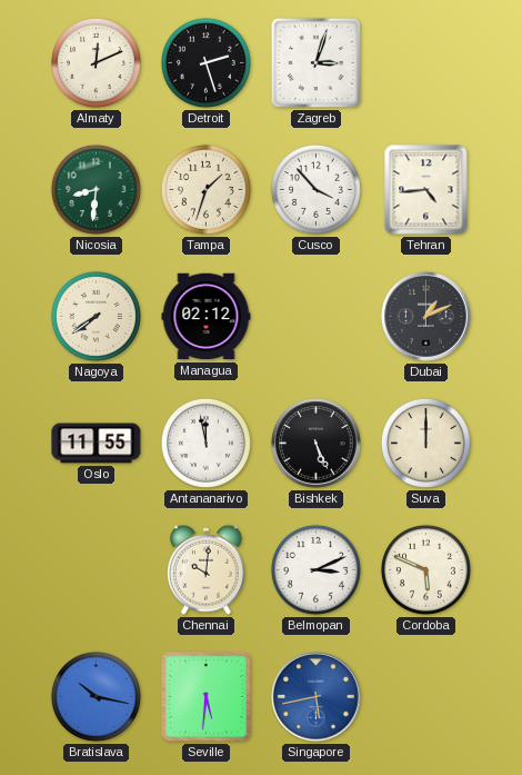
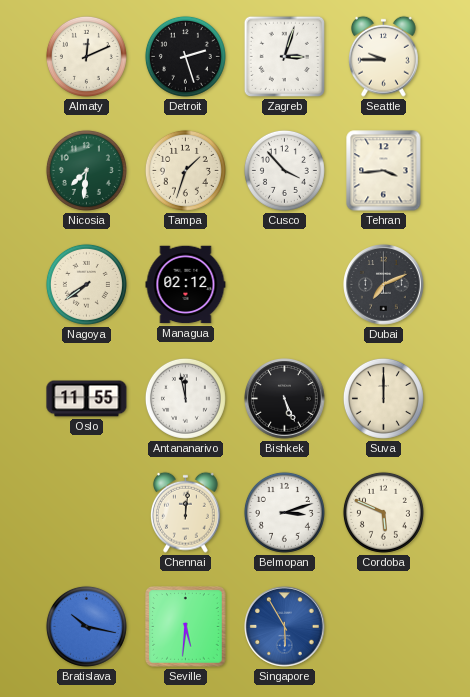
Seattle: none -> 9:45
Nicosia: 8:31 -> 7:31
Tehran: 4:44 -> 3:44
Dubai: 1:11 -> 7:11
Chennai: 10:01 -> 12:01
Belmopan: 3:11 -> 3:12
Singapore: 5:43 -> 5:55
